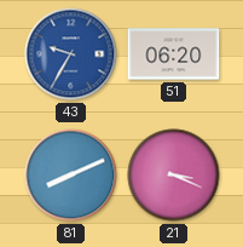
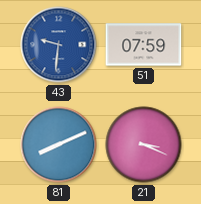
43: 9:35 -> 9:31
51: 06:20 -> 07:59
